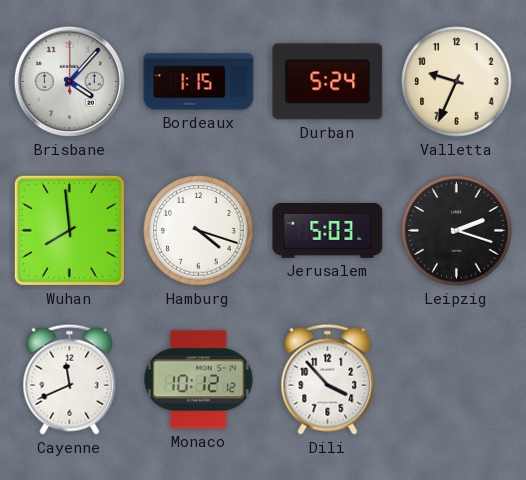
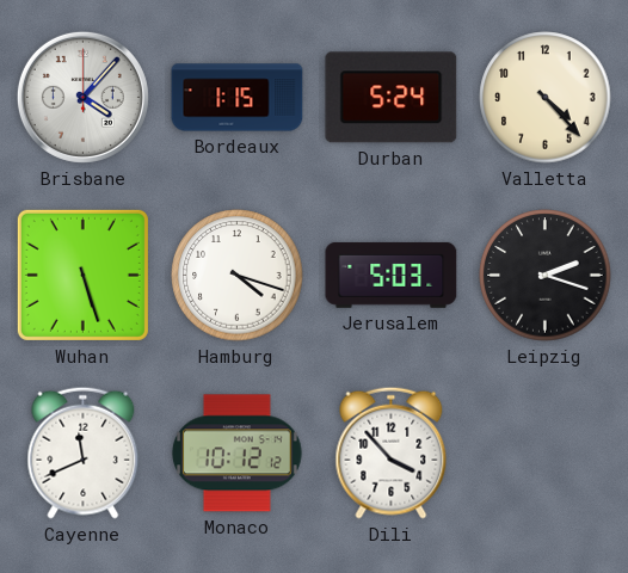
Valletta: 9:34 -> 4:23
Wuhan: 7:59 -> 5:27
